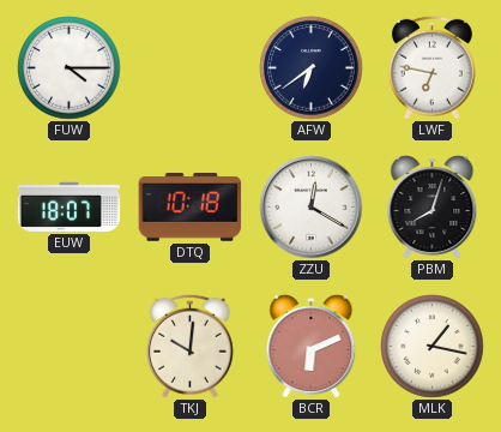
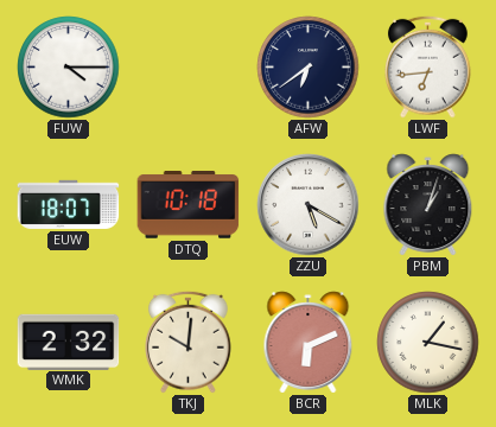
LWF: 6:47 -> 6:44
ZZU: 12:20 -> 5:20
PBM: 8:03 -> 1:03
WMK: none -> 2:32
